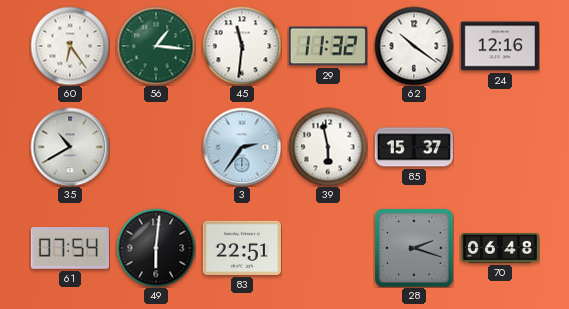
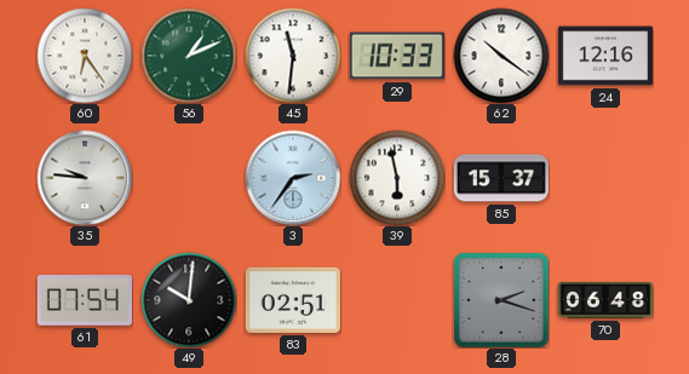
56: 1:16 -> 1:11
29: 11:32 -> 10:33
35: 10:40 -> 9:46
49: 6:01 -> 10:01
83: 22:51 -> 02:51
